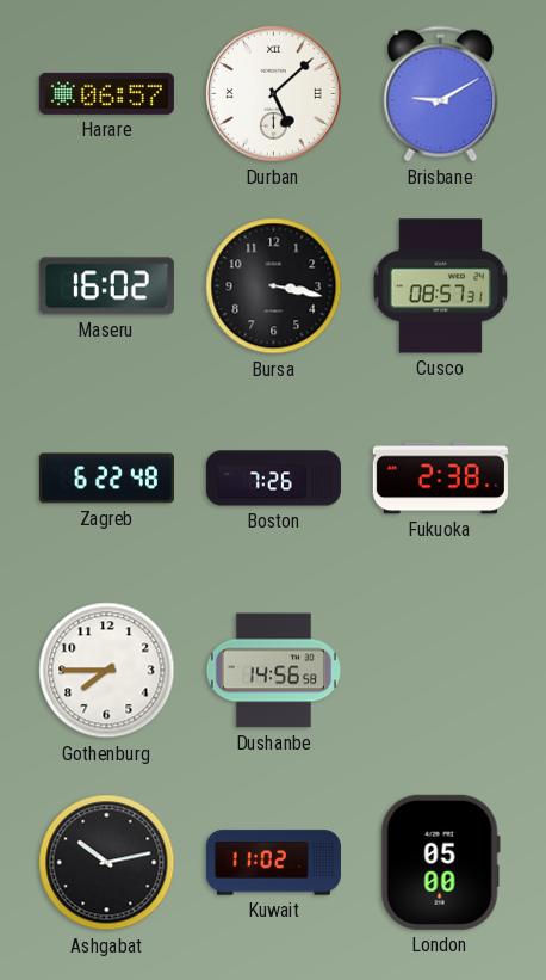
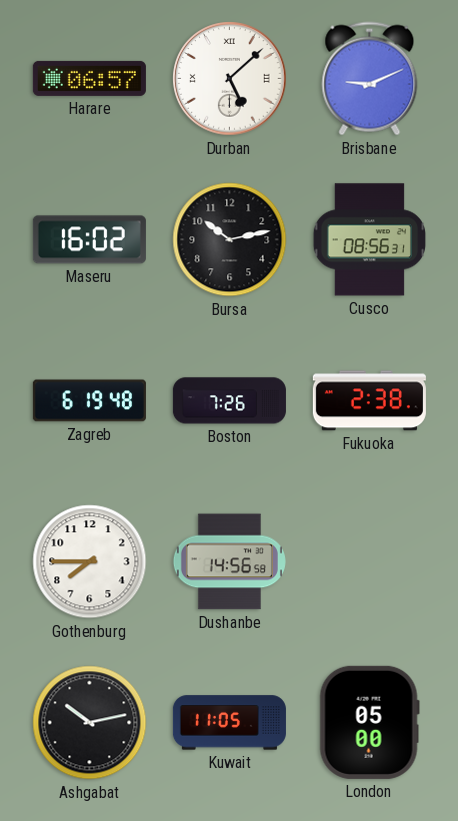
Brisbane: 9:10 -> 9:11
Bursa: 3:17 -> 10:13
Cusco: 08:57 -> 08:56
Zagreb: 6:22 -> 6:19
Kuwait: 11:02 -> 11:05
